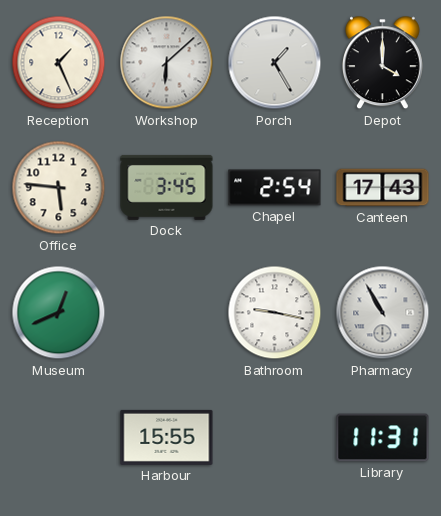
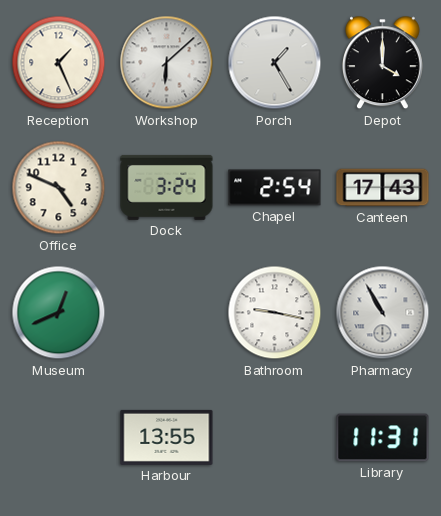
Office: 5:46 -> 4:49
Dock: 3:45 -> 3:24
Harbour: 15:55 -> 13:55
